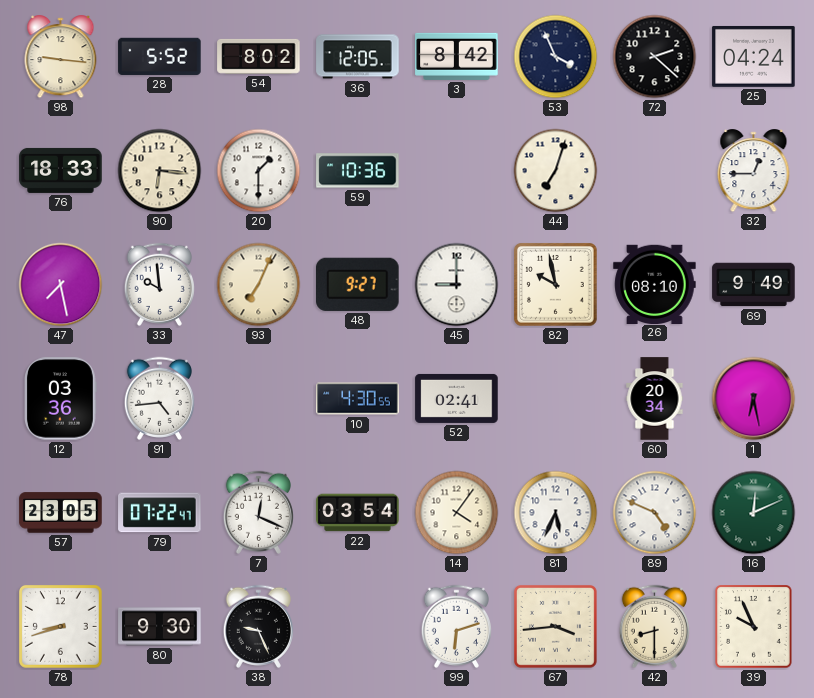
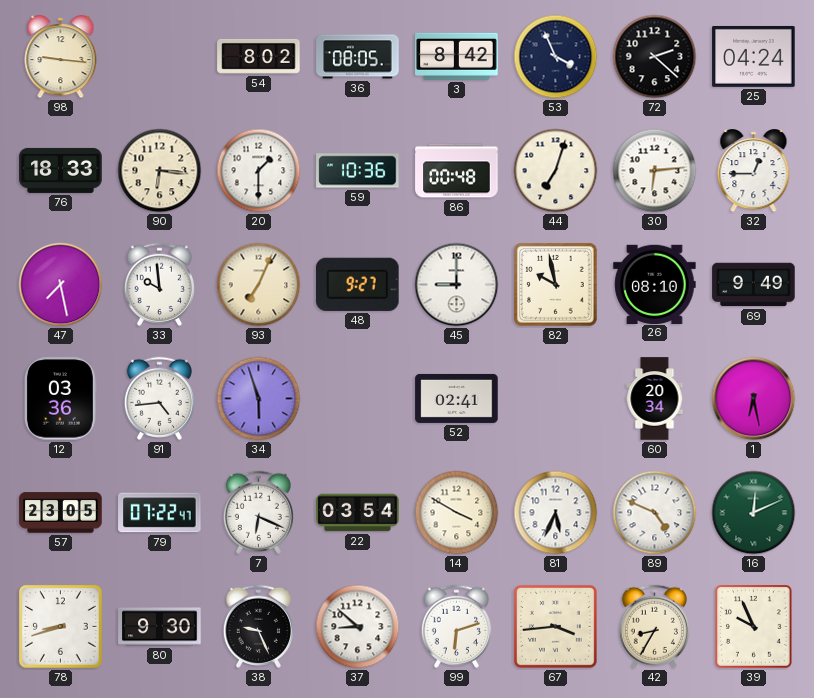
28: 5:52 -> none
36: 12:05 -> 08:05
86: none -> 00:48
30: none -> 6:14
34: none -> 5:57
10: 4:30 -> none
7: 12:19 -> 6:19
14: 4:06 -> 3:50
37: none -> 8:52
42: 8:30 -> 8:35
